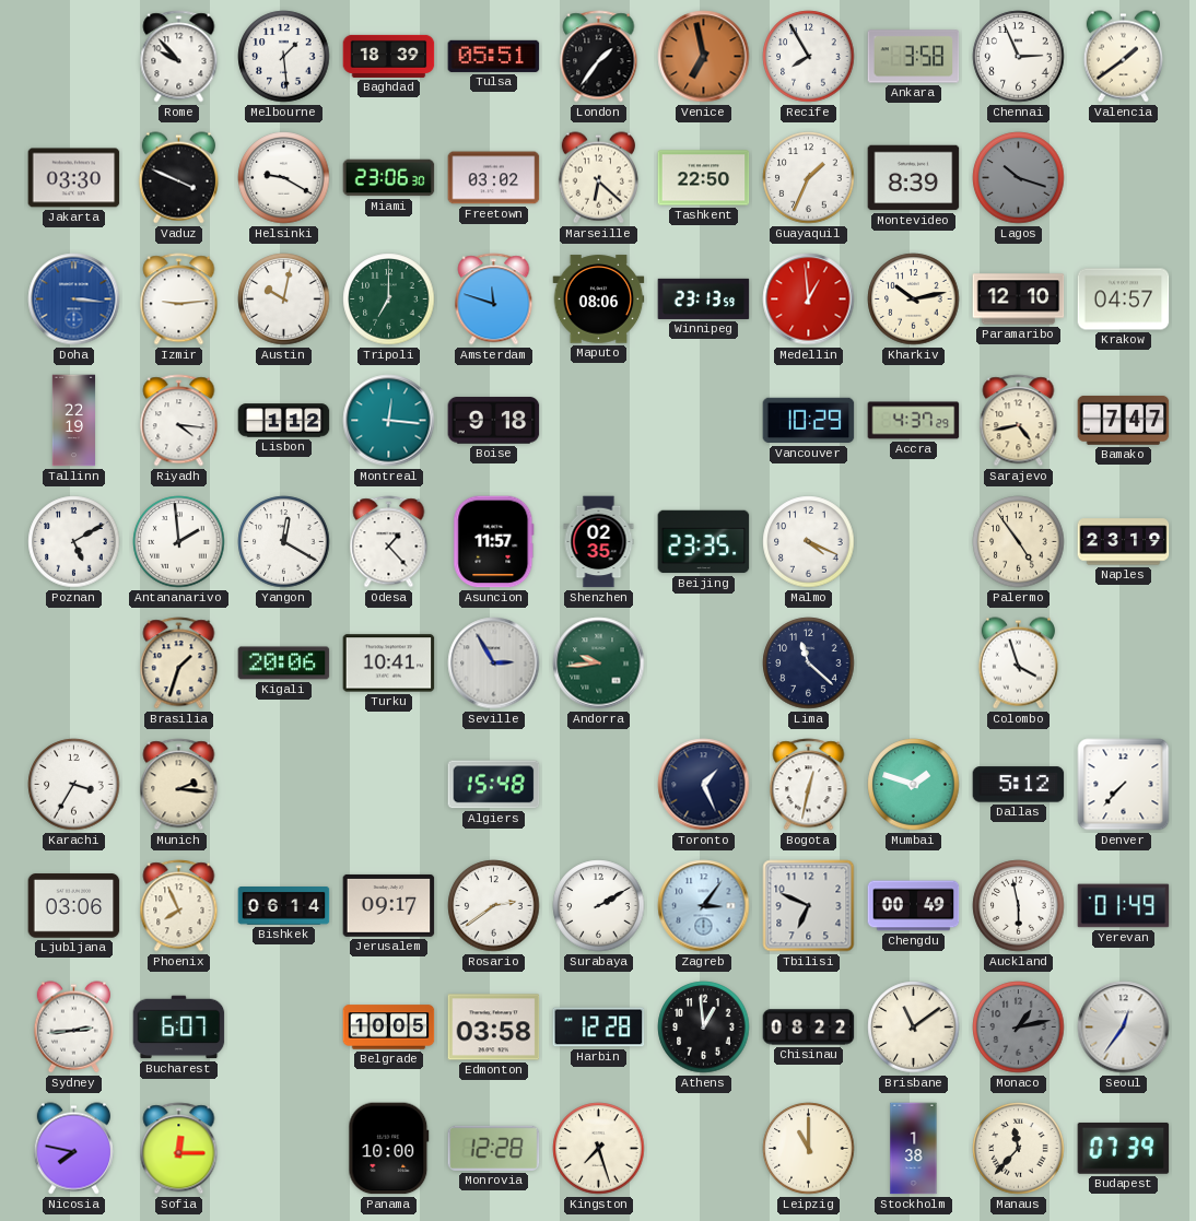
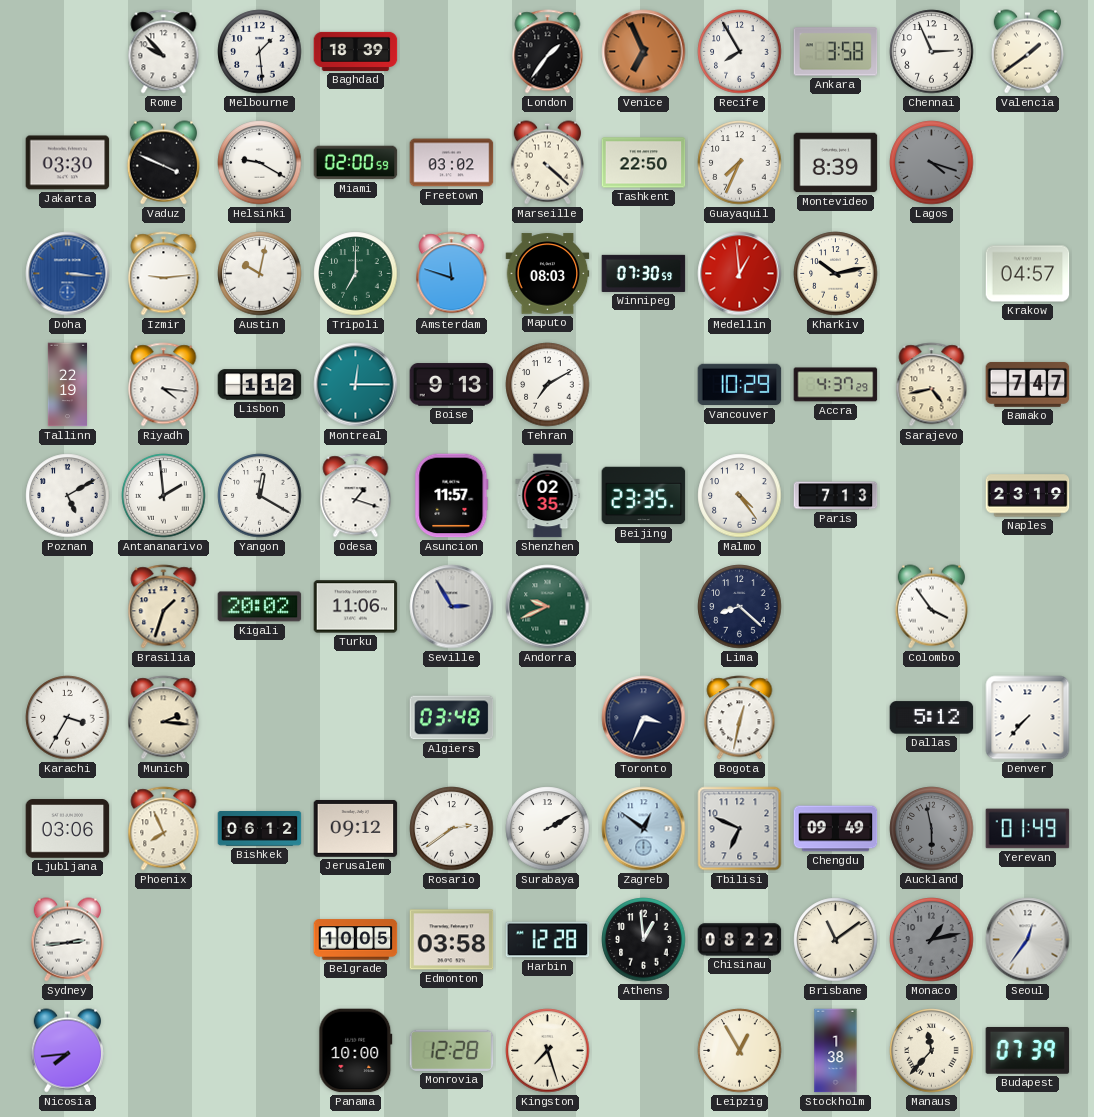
Tulsa: 05:51 -> none
Venice: 6:58 -> 6:56
Miami: 23:06 -> 02:00
Marseille: 6:22 -> 4:22
Guayaquil: 1:34 -> 7:34
Lagos: 10:18 -> 4:18
Maputo: 08:06 -> 08:03
Winnipeg: 23:13 -> 07:30
Paramaribo: 12:10 -> none
Montreal: 12:16 -> 12:15
Boise: 9:18 -> 9:13
Tehran: none -> 7:10
Odesa: 1:23 -> 1:18
Malmo: 4:19 -> 4:24
Paris: none -> 7:13
Palermo: 4:54 -> none
Kigali: 20:06 -> 20:02
Turku: 10:41 -> 11:06
Andorra: 9:44 -> 9:41
Lima: 11:22 -> 8:22
Colombo: 3:57 -> 3:54
Algiers: 15:48 -> 03:48
Toronto: 1:26 -> 3:34
Mumbai: 1:48 -> none
Bishkek: 06:14 -> 06:12
Jerusalem: 09:17 -> 09:12
Zagreb: 3:06 -> 12:51
Chengdu: 00:49 -> 09:49
Auckland dial: white -> grey
Bucharest: 6:07 -> none
Nicosia: 7:47 -> 7:44
Sofia: 12:15 -> none
Leipzig: 11:00 -> 12:55
